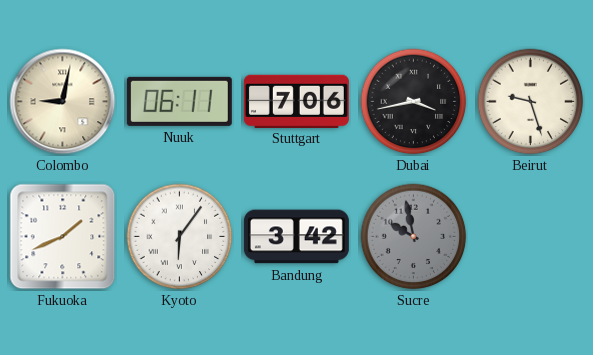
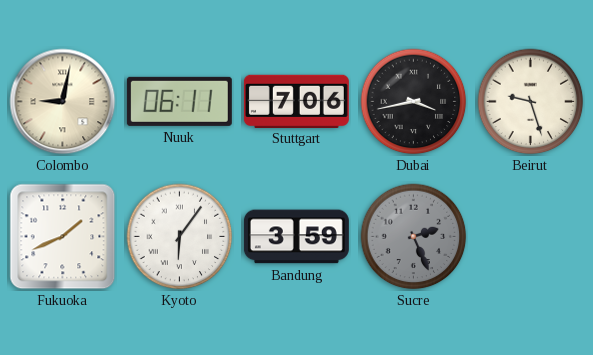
Bandung: 3:42 -> 3:59
Sucre: 9:58 -> 2:26
